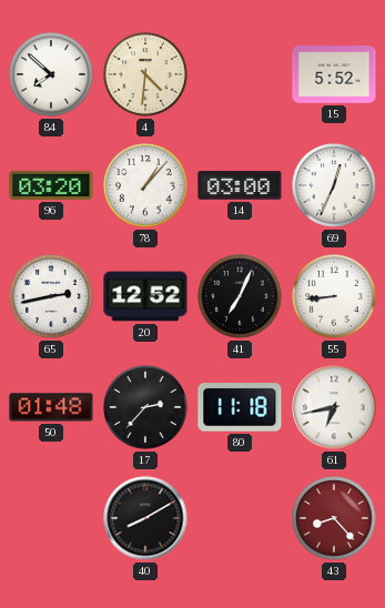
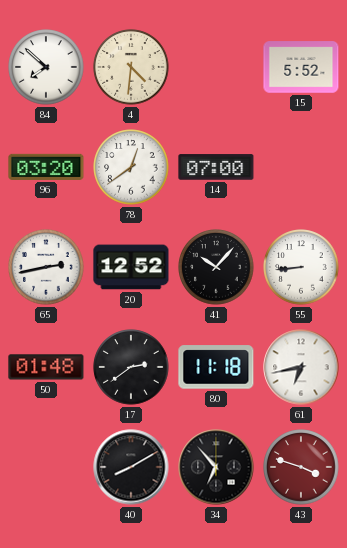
78: 1:07 -> 12:39
14: 03:00 -> 07:00
69: 12:34 -> none
41: 7:04 -> 10:07
17: 2:37 -> 2:39
34: none -> 6:53
43: 8:23 -> 3:48
